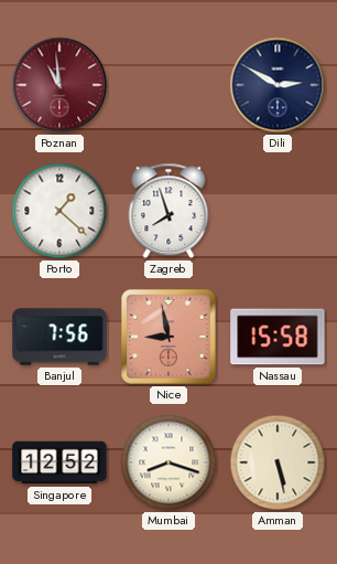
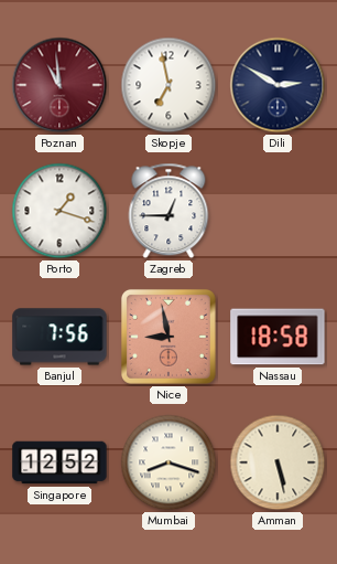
Skopje: none -> 6:58
Porto: 1:22 -> 1:18
Zagreb: 7:57 -> 12:45
Nassau: 15:58 -> 18:58
